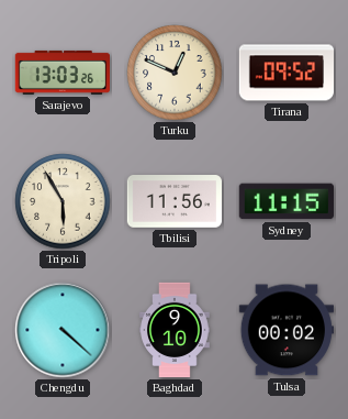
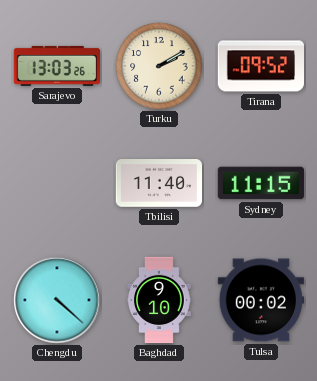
Turku: 12:49 -> 2:10
Tripoli: 5:55 -> none
Tbilisi: 11:56 -> 11:40
